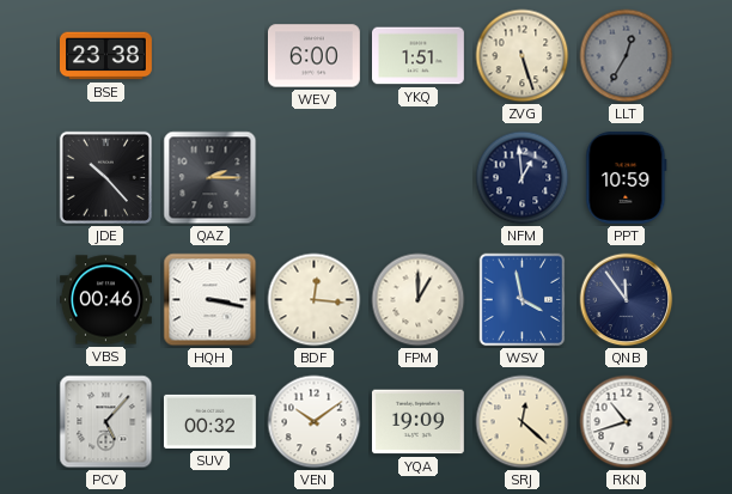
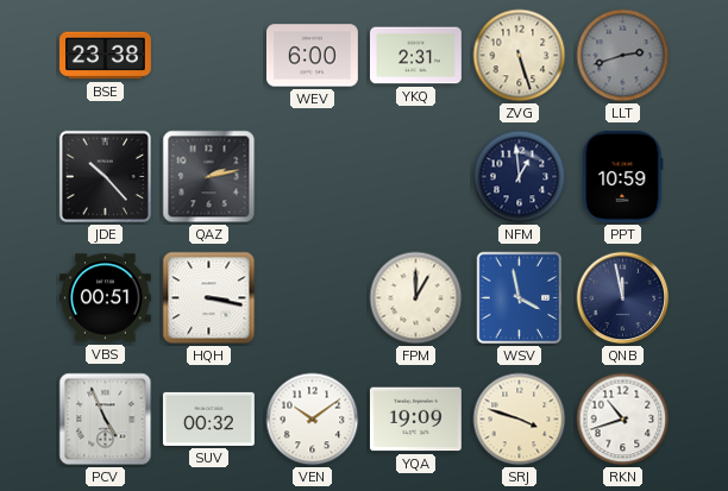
YKQ: 1:51 -> 2:31
LLT: 12:35 -> 2:42
QAZ: 2:15 -> 2:13
VBS: 00:46 -> 00:51
BDF: 12:16 -> none
QNB: 11:54 -> 11:58
PCV: 5:07 -> 4:56
SRJ: 12:22 -> 3:48
